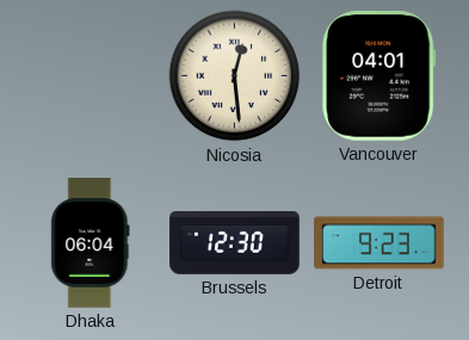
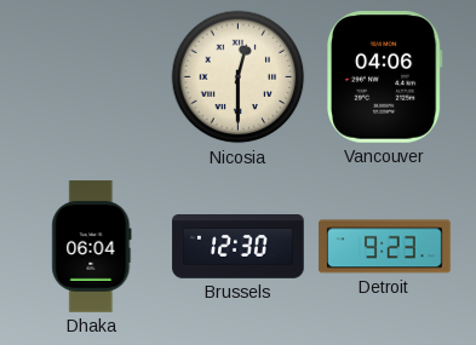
Nicosia: 12:29 -> 12:30
Vancouver: 04:01 -> 04:06
